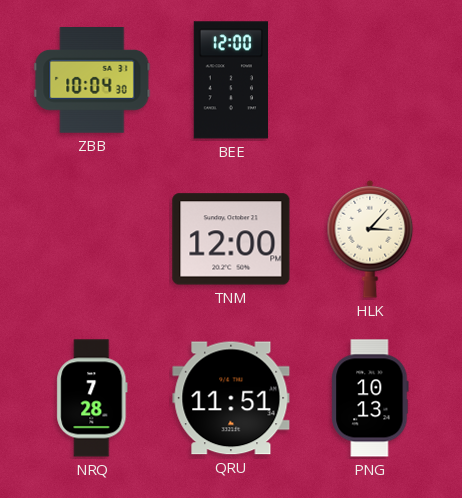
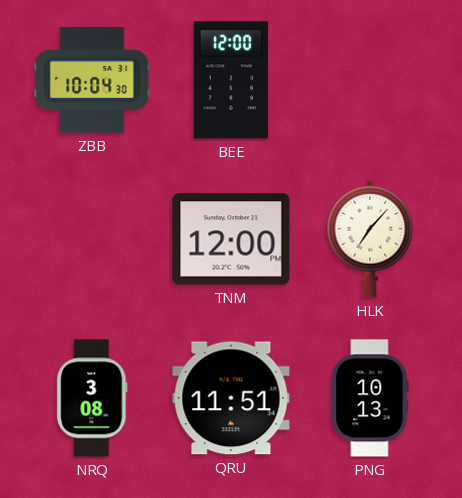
HLK: 3:07 -> 7:07
NRQ: 7:28 -> 3:08
